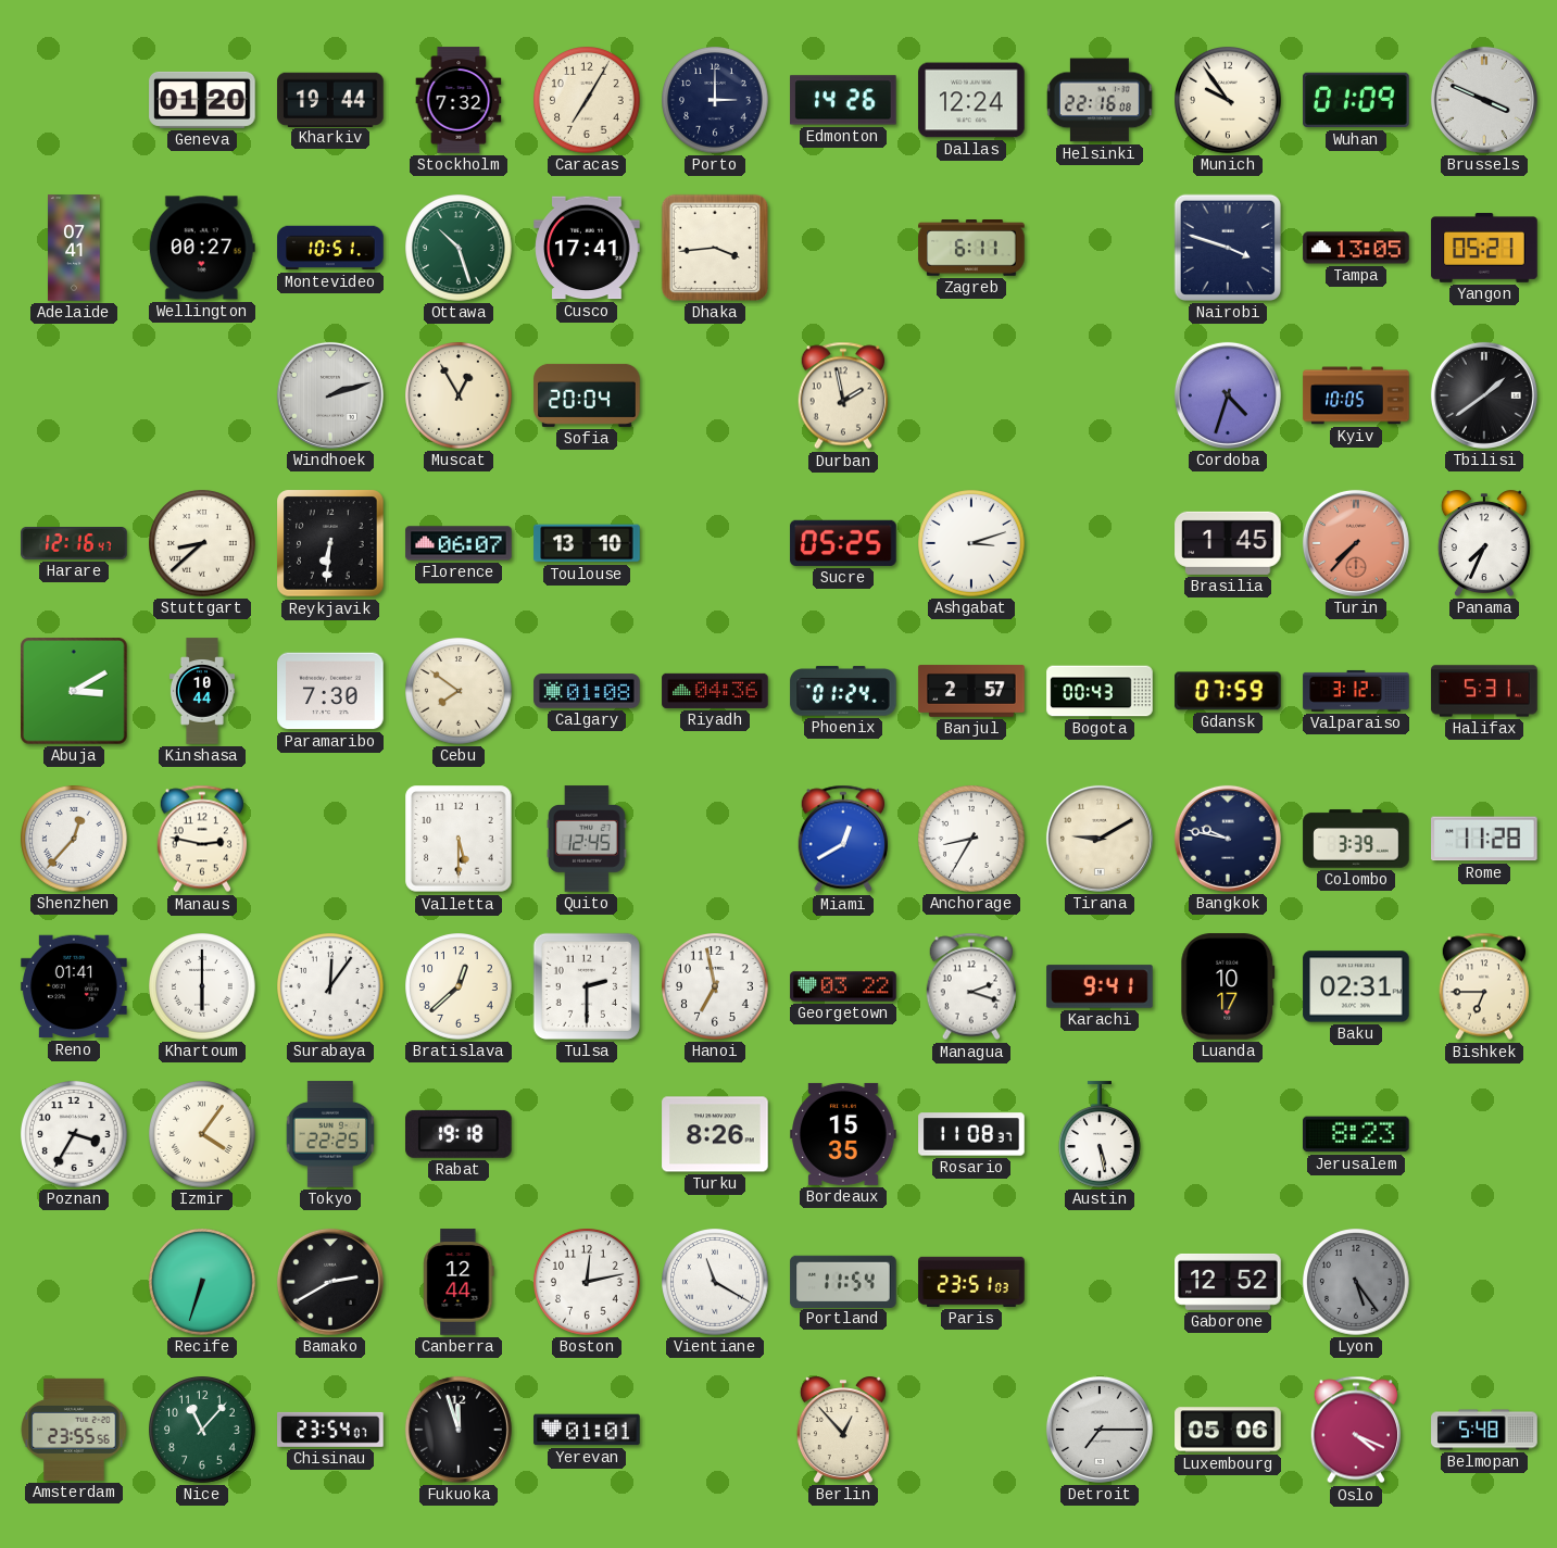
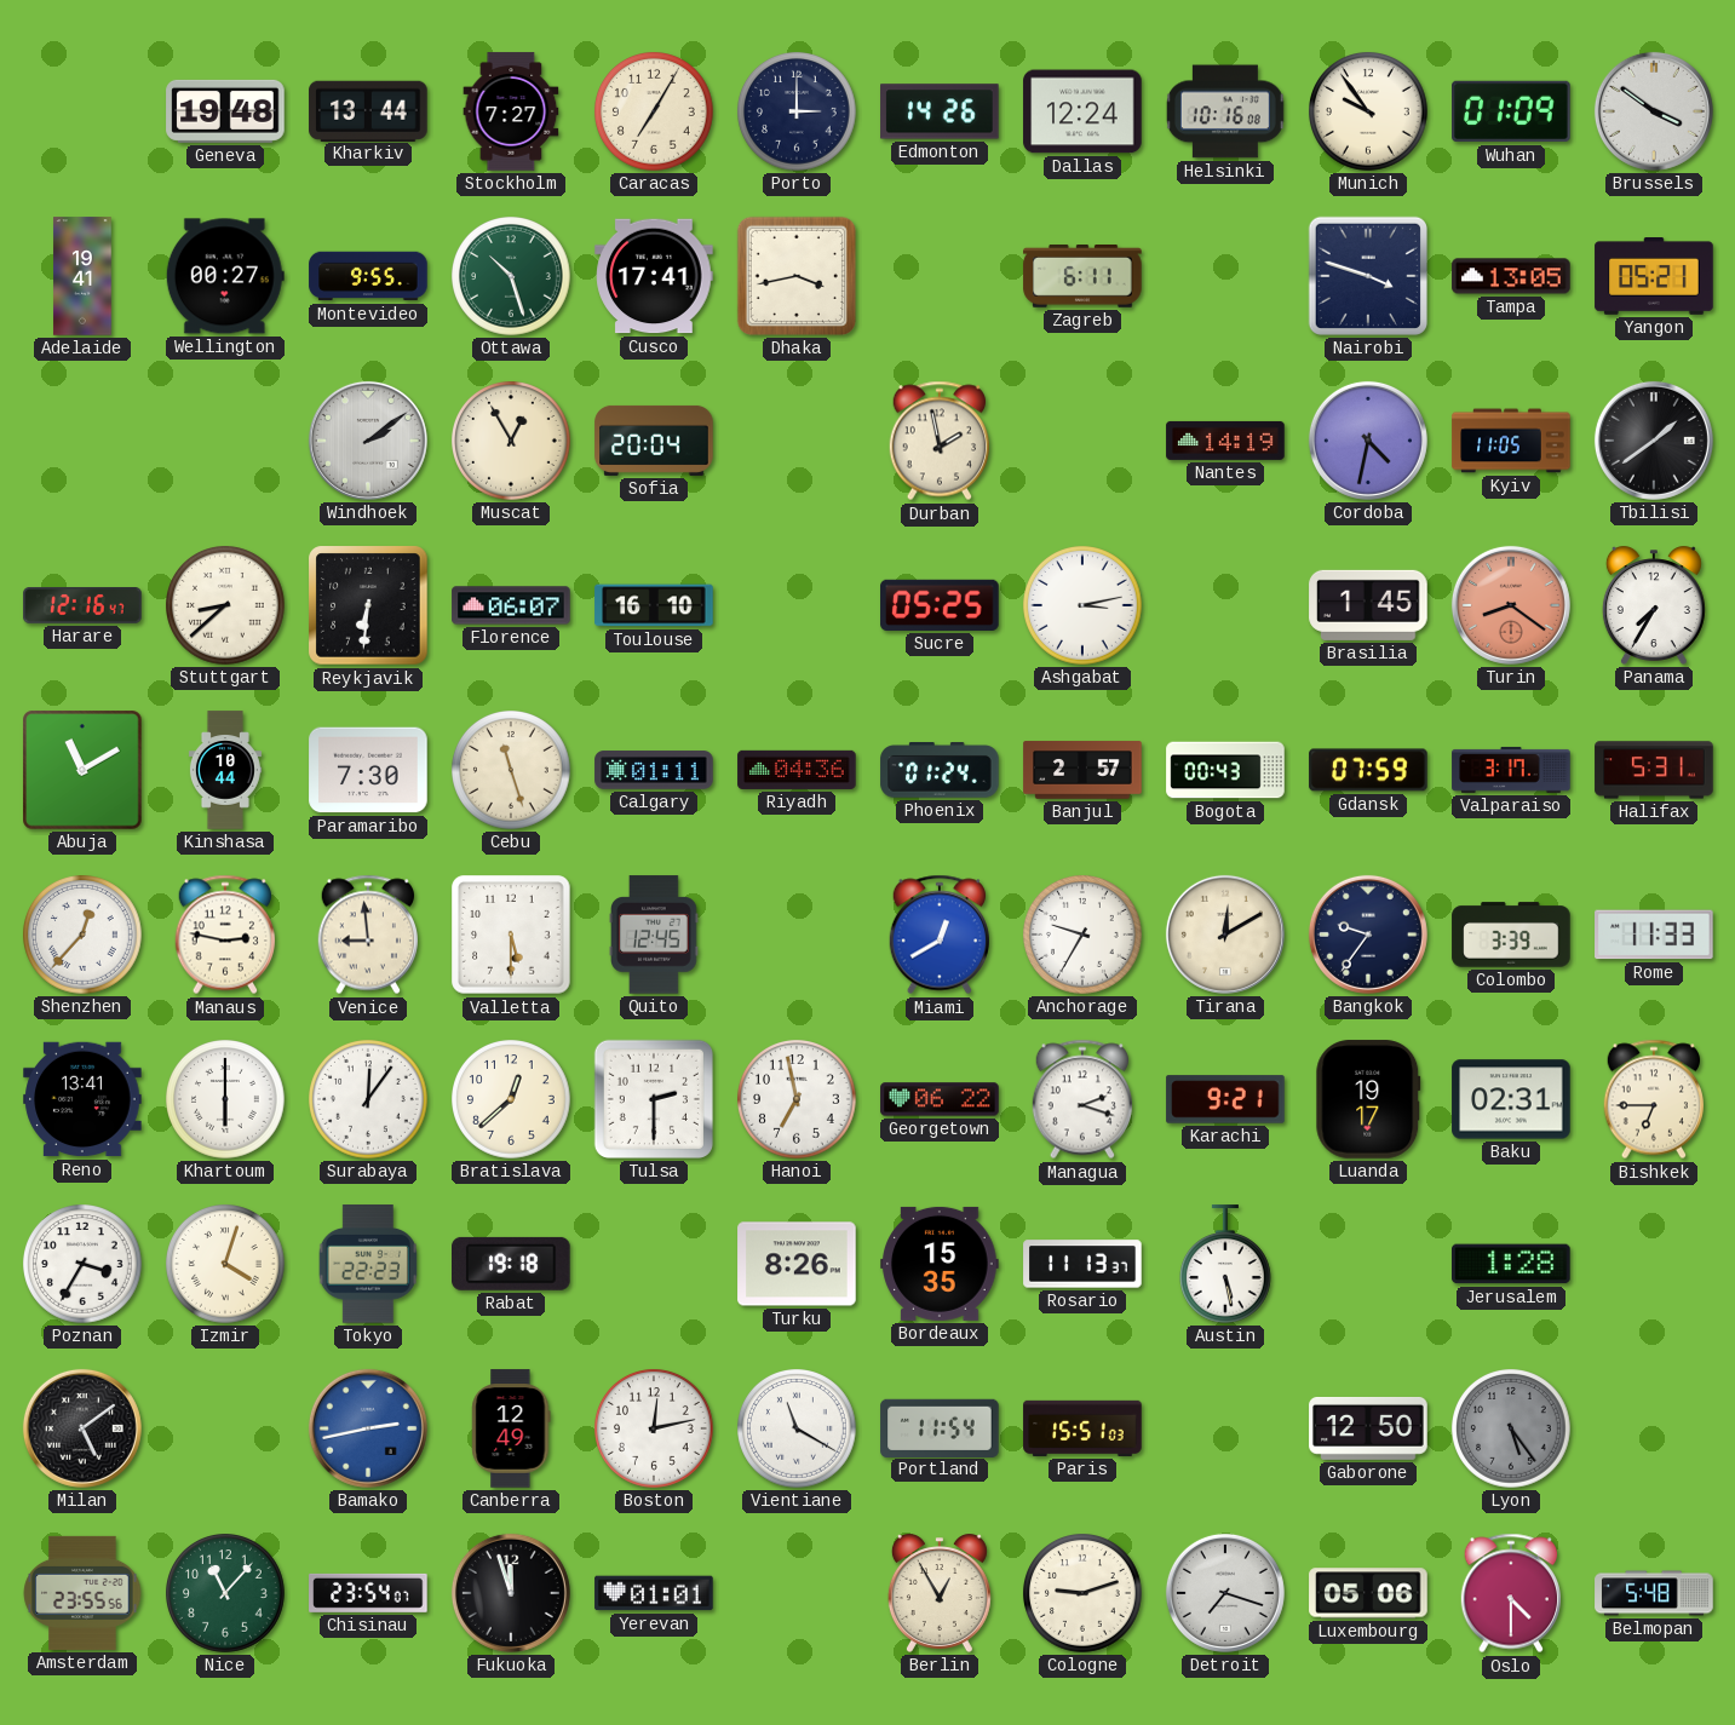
Geneva: 01:20 -> 19:48
Kharkiv: 19:44 -> 13:44
Stockholm: 7:32 -> 7:27
Helsinki: 22:16 -> 10:16
Brussels: 3:49 -> 3:51
Adelaide: 07:41 -> 19:41
Montevideo: 10:51 -> 9:55
Dhaka: 3:44 -> 3:43
Windhoek: 2:12 -> 2:09
Nantes: none -> 14:19
Cordoba: 4:33 -> 4:32
Kyiv: 10:05 -> 11:05
Toulouse: 13:10 -> 16:10
Ashgabat: 3:12 -> 3:13
Turin: 7:37 -> 8:21
Panama: 7:34 -> 7:35
Abuja: 3:10 -> 11:10
Cebu: 7:51 -> 11:27
Calgary: 01:08 -> 01:11
Valparaiso: 3:12 -> 3:17
Venice: none -> 8:59
Anchorage: 8:35 -> 9:35
Tirana: 9:10 -> 12:10
Bangkok: 9:47 -> 9:36
Rome: 11:28 -> 11:33
Reno: 01:41 -> 13:41
Georgetown: 03:22 -> 06:22
Karachi: 9:41 -> 9:21
Luanda: 10:17 -> 19:17
Izmir: 4:06 -> 4:03
Tokyo: 22:25 -> 22:23
Rosario: 11:08 -> 11:13
Jerusalem: 8:23 -> 1:28
Milan: none -> 5:09
Recife: 6:33 -> none
Bamako: 2:40 -> 2:43
Bamako dial: black -> blue
Canberra: 12:44 -> 12:49
Paris: 23:51 -> 15:51
Gaborone: 12:52 -> 12:50
Berlin: 12:53 -> 12:55
Cologne: none -> 9:12
Detroit: 7:15 -> 7:18
Oslo: 4:19 -> 4:30
